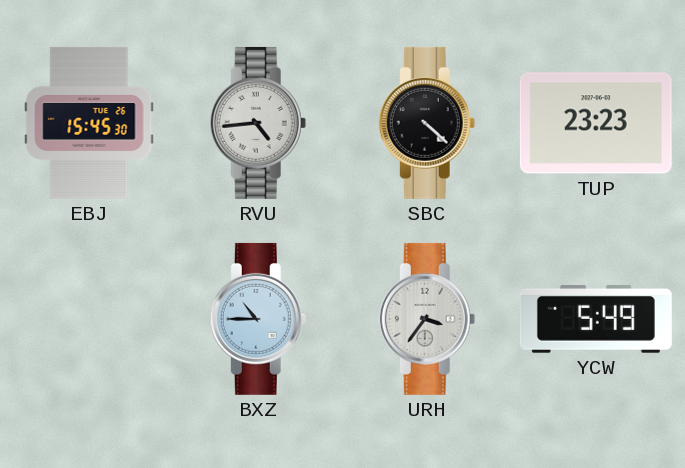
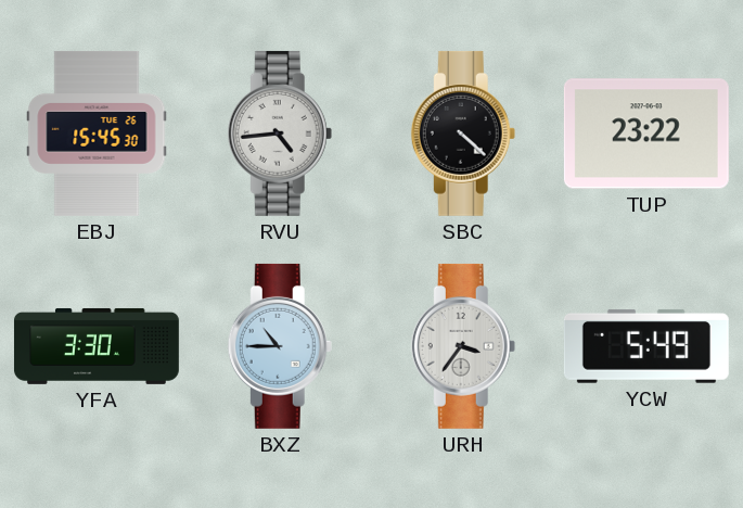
TUP: 23:23 -> 23:22
YFA: none -> 3:30
